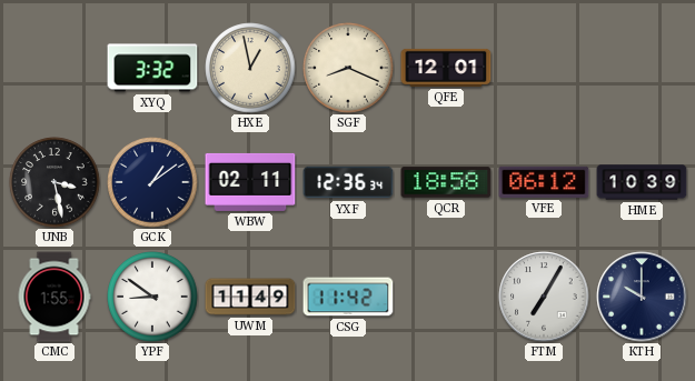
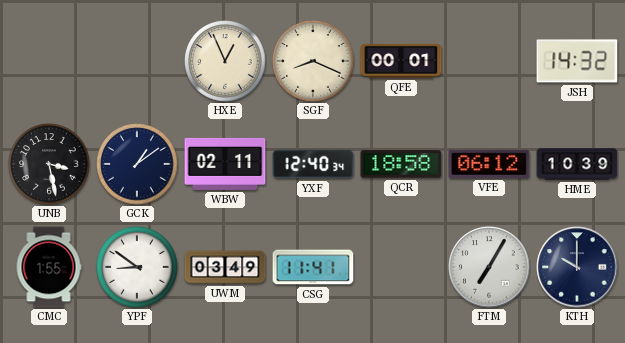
XYQ: 3:32 -> none
HXE: 12:58 -> 12:56
QFE: 12:01 -> 00:01
JSH: none -> 14:32
YXF: 12:36 -> 12:40
UWM: 11:49 -> 03:49
CSG: 11:42 -> 11:41
